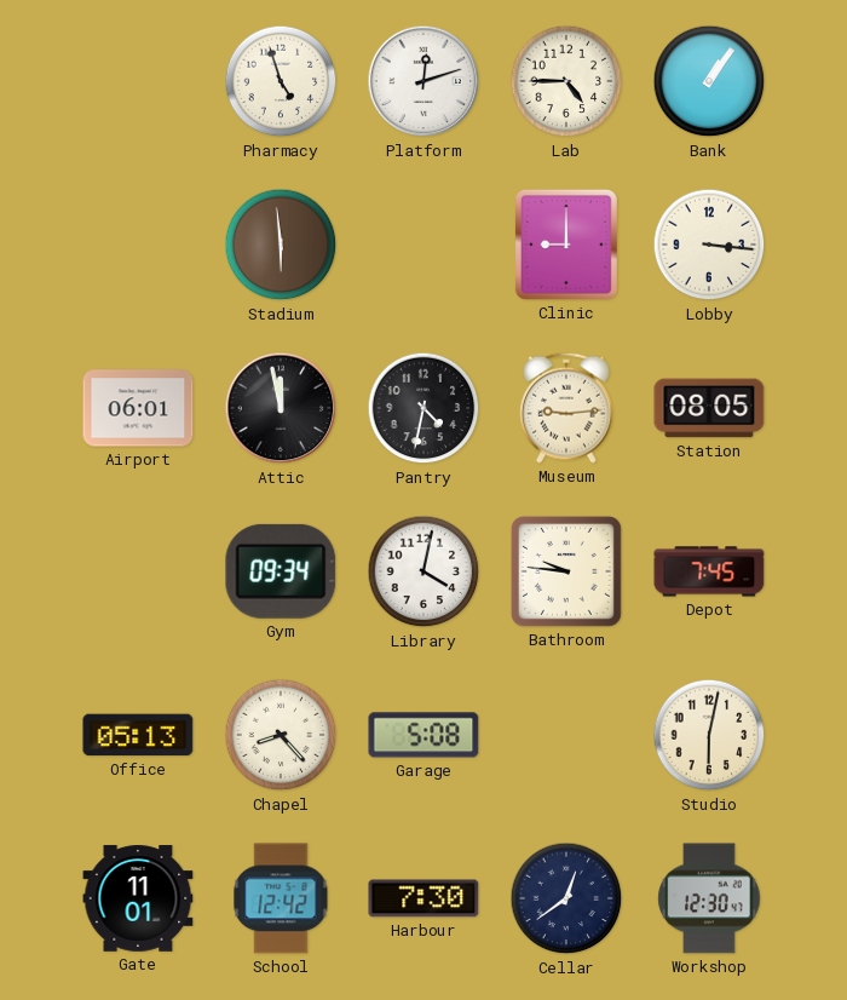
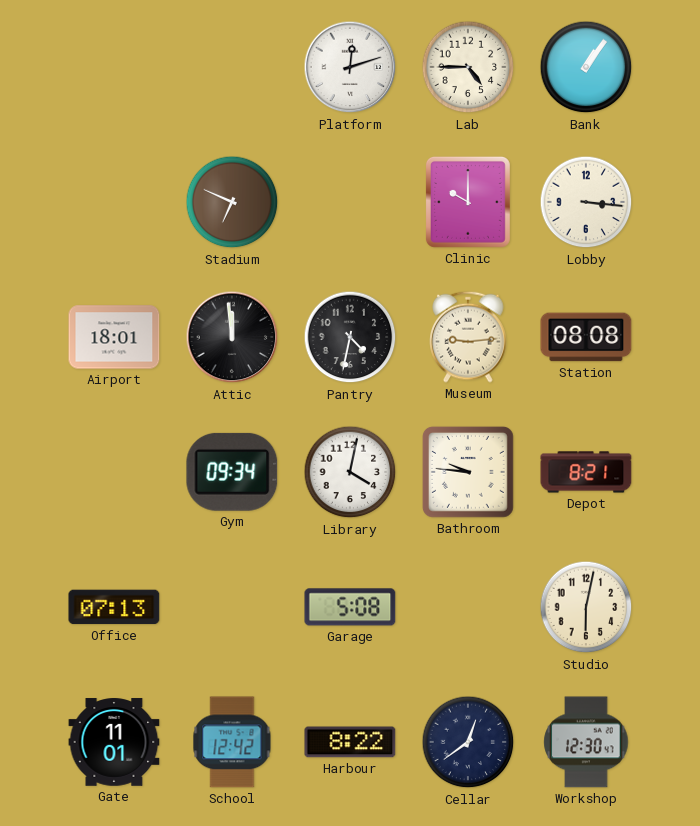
Pharmacy: 4:57 -> none
Stadium: 5:59 -> 6:49
Clinic: 9:00 -> 10:00
Airport: 06:01 -> 18:01
Attic: 11:58 -> 11:59
Station: 08:05 -> 08:08
Depot: 7:45 -> 8:21
Office: 05:13 -> 07:13
Chapel: 8:23 -> none
Harbour: 7:30 -> 8:22
